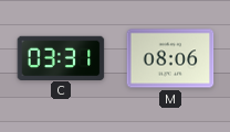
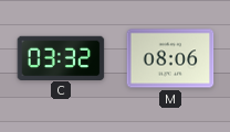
C: 03:31 -> 03:32
